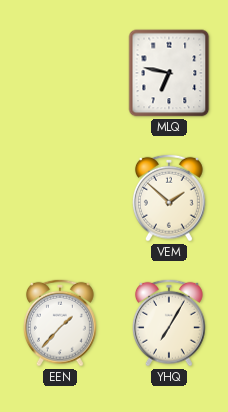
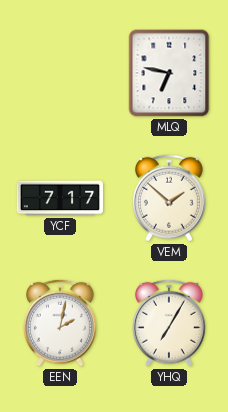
YCF: none -> 7:17
EEN: 1:37 -> 2:02
